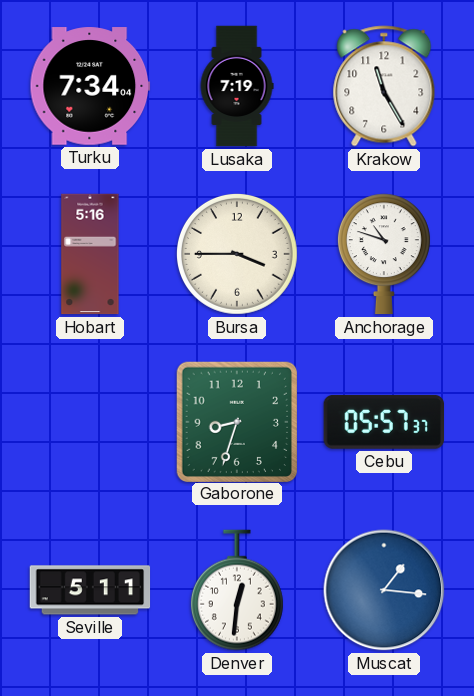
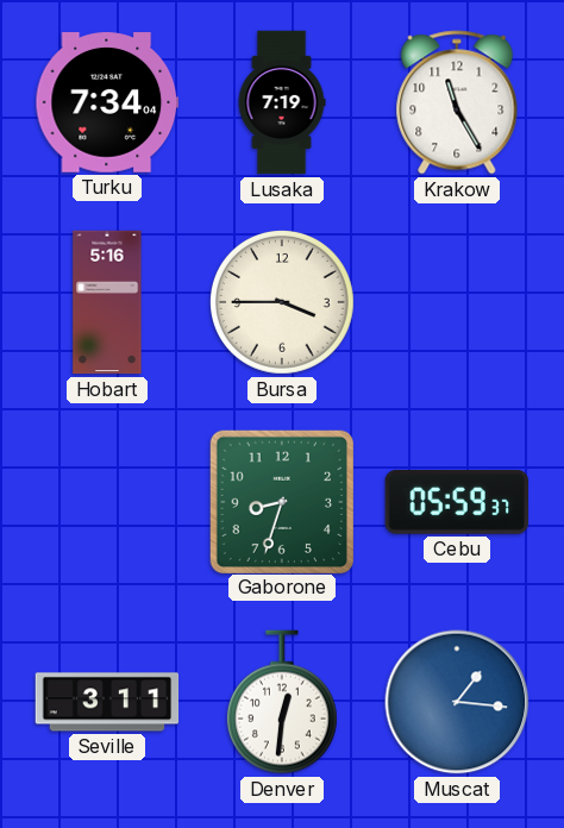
Anchorage: 10:48 -> none
Cebu: 05:57 -> 05:59
Seville: 5:11 -> 3:11
